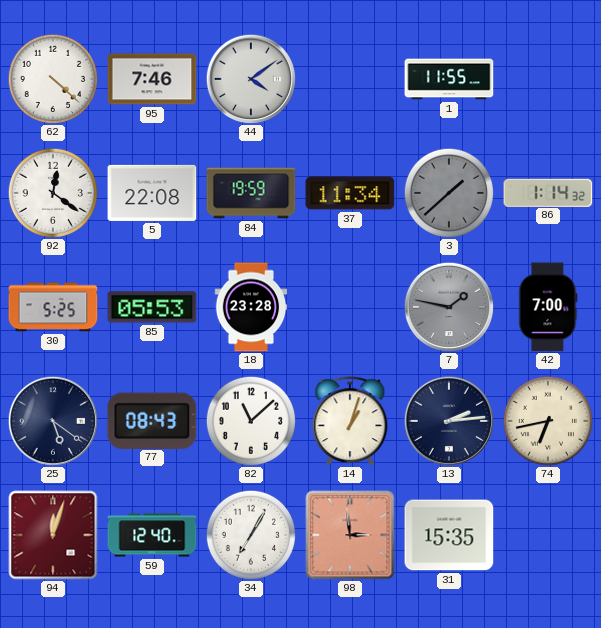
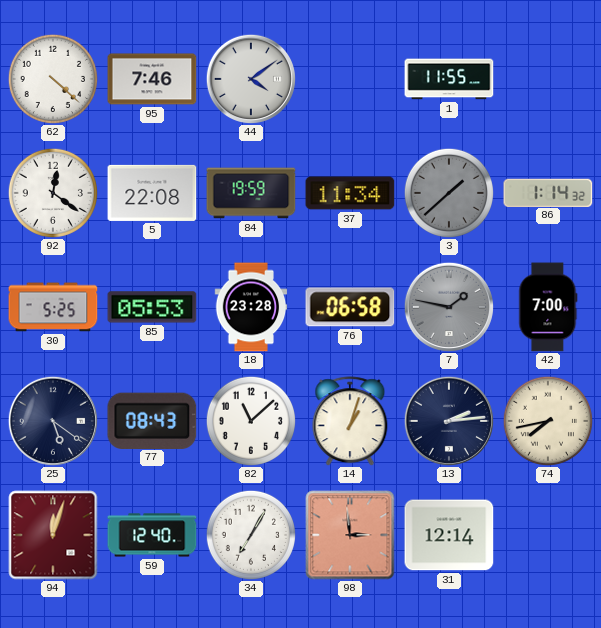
76: none -> 06:58
74: 6:43 -> 7:43
31: 15:35 -> 12:14
